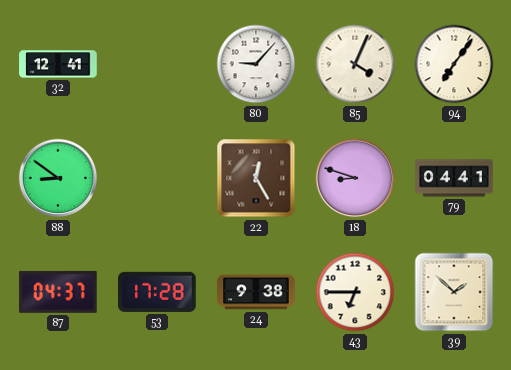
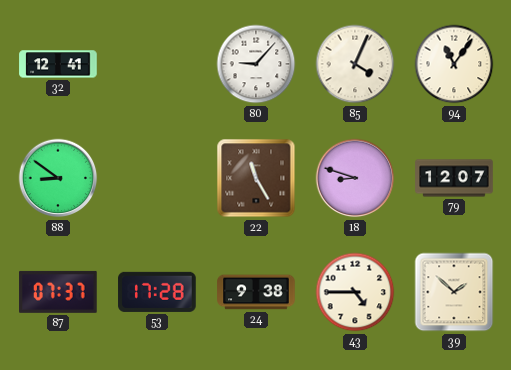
94: 7:06 -> 11:06
22: 12:25 -> 11:25
79: 04:41 -> 12:07
87: 04:37 -> 07:37
43: 6:45 -> 4:45
